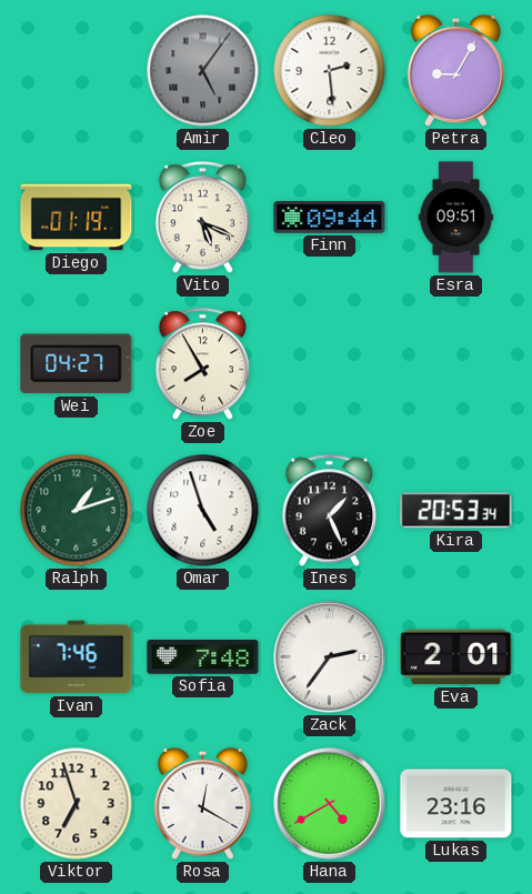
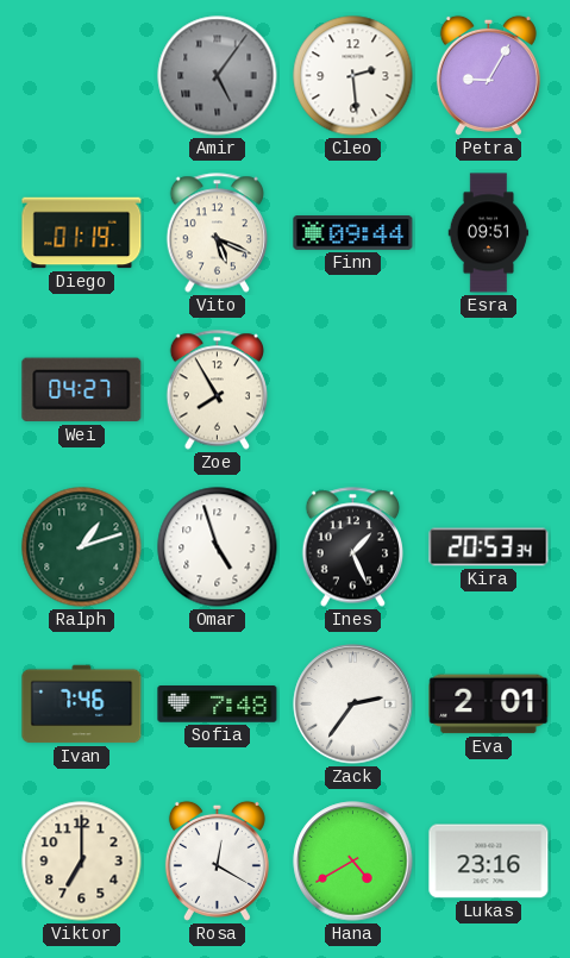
Viktor: 6:57 -> 7:00
